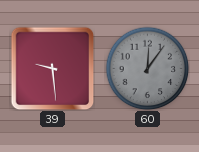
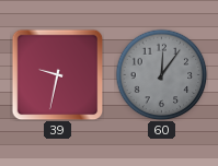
39: 9:29 -> 9:32
